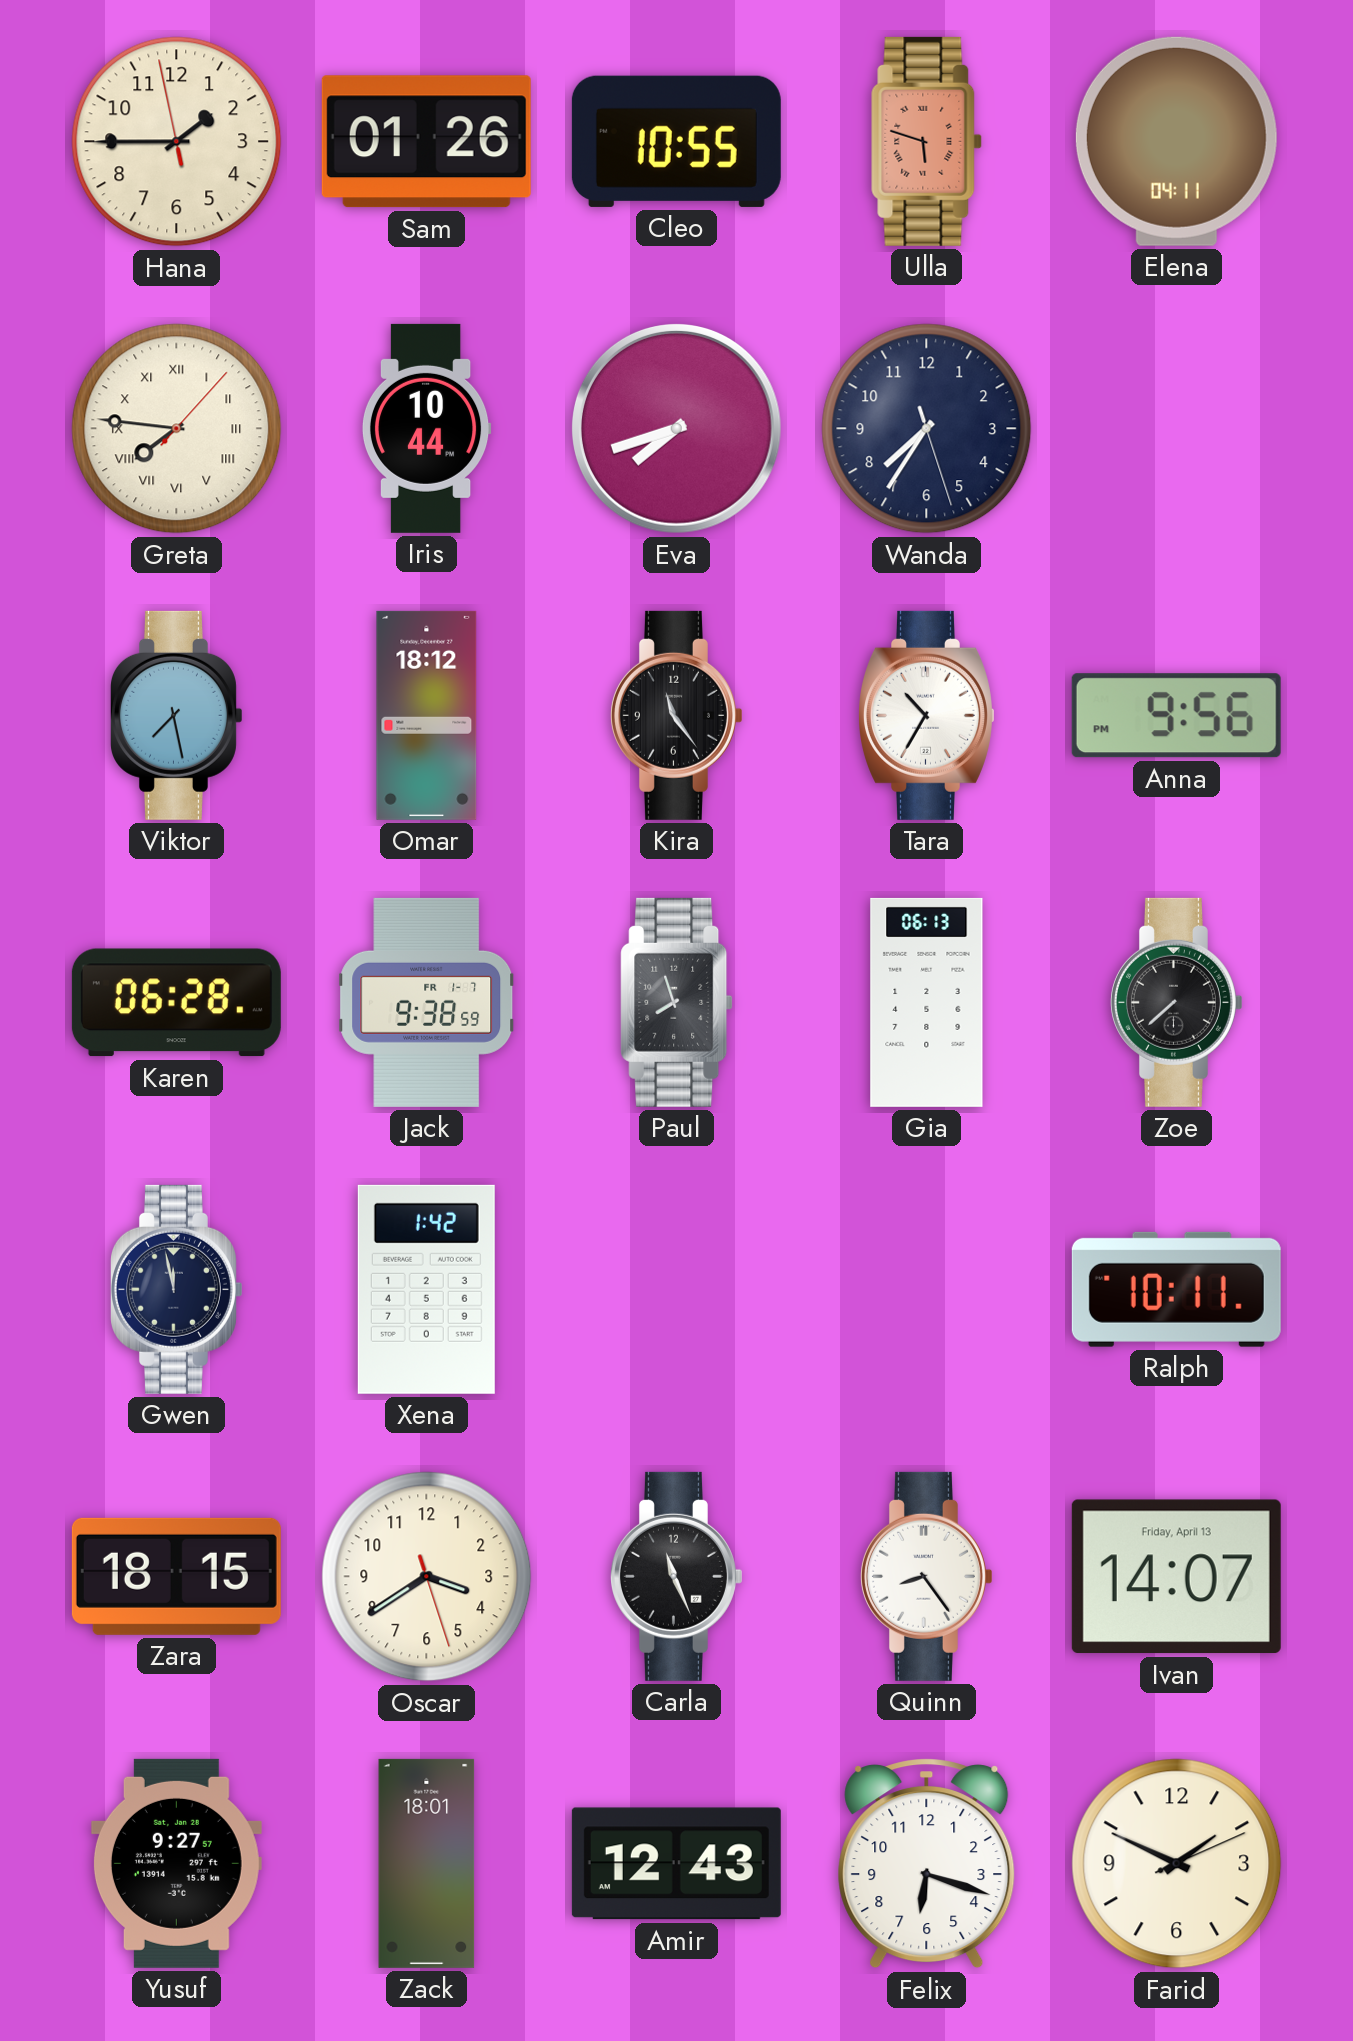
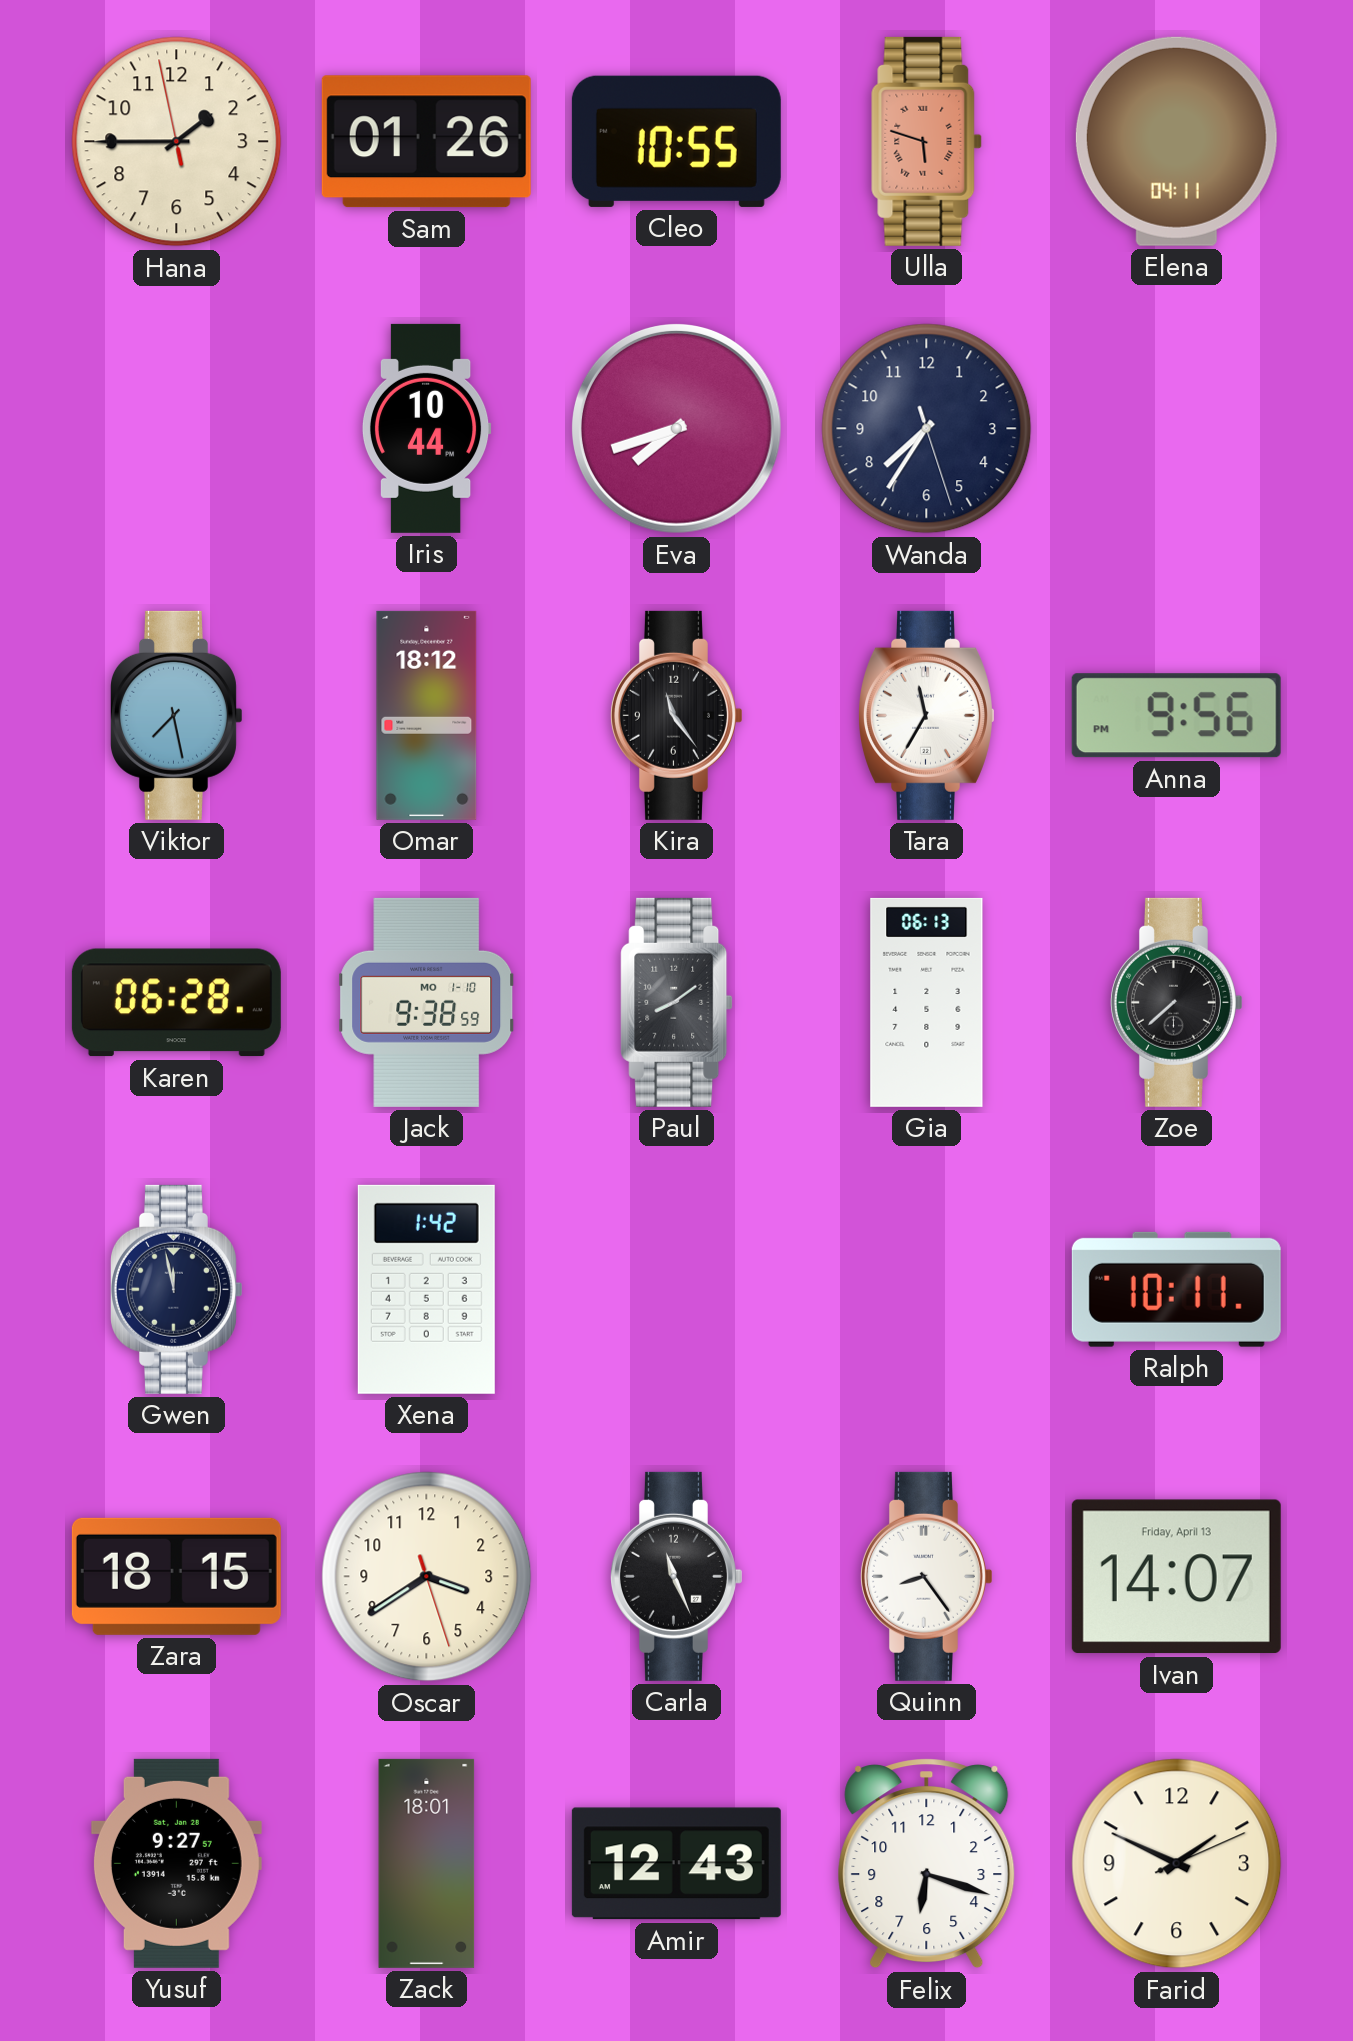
Greta: 7:46 -> none
Tara: 10:35 -> 11:35
Jack date: FR 1-7 -> MO 1-10
Paul: 7:57 -> 8:09
